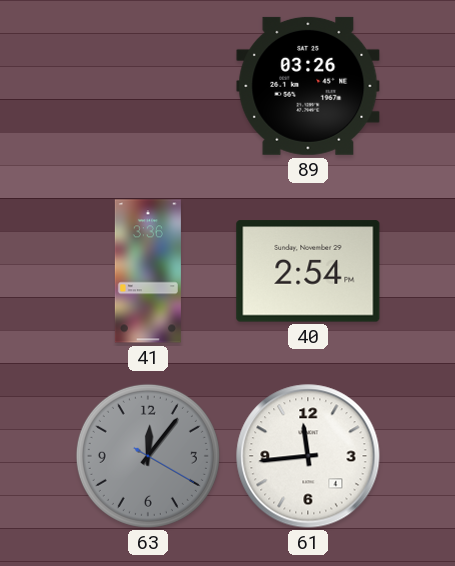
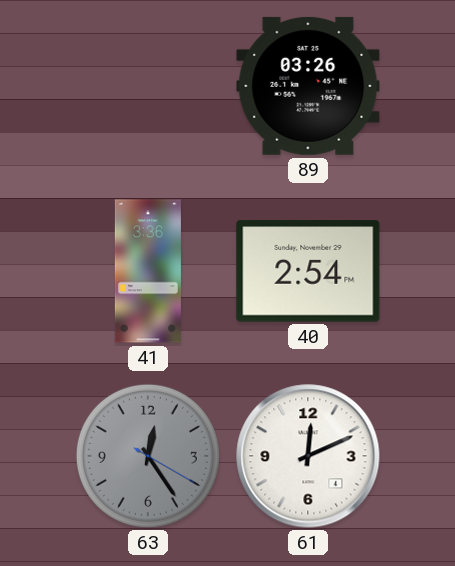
63: 12:06 -> 12:24
61: 11:44 -> 12:11
